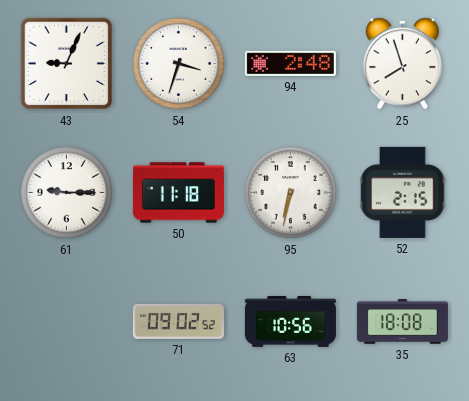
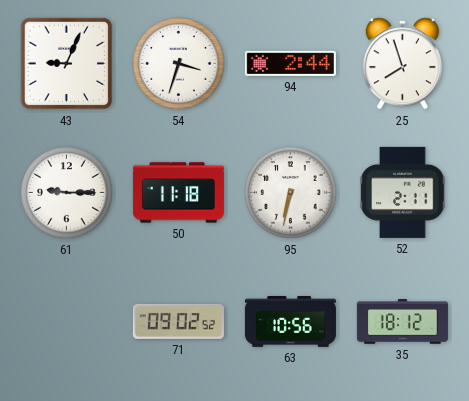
94: 2:48 -> 2:44
52: 2:15 -> 2:11
35: 18:08 -> 18:12
